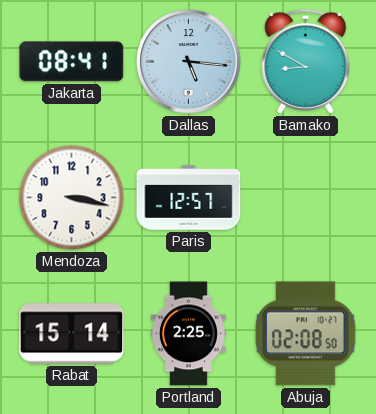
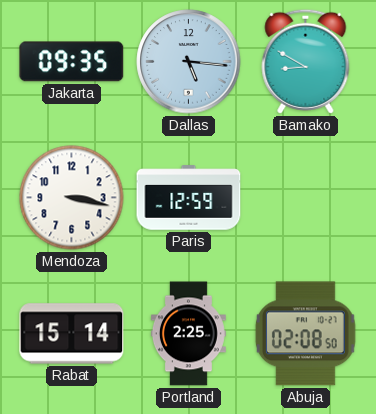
Jakarta: 08:41 -> 09:35
Paris: 12:57 -> 12:59
